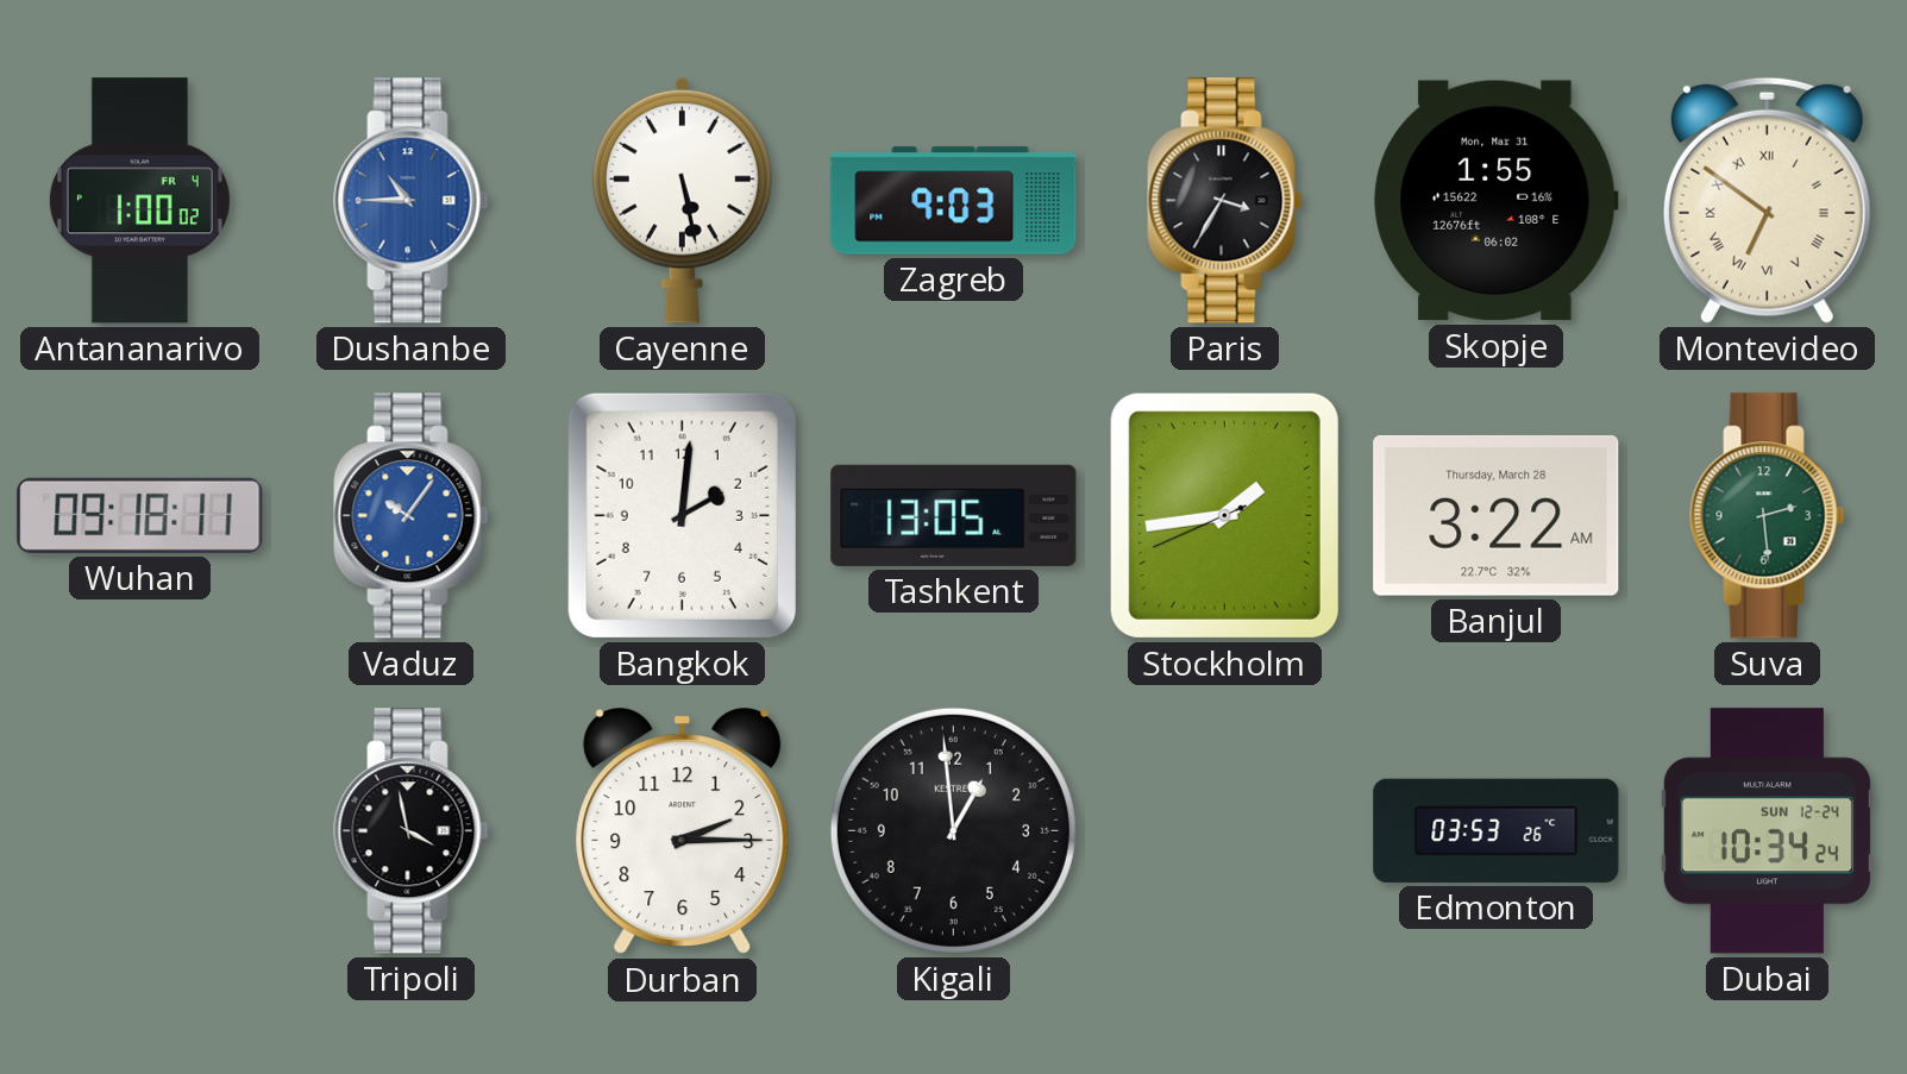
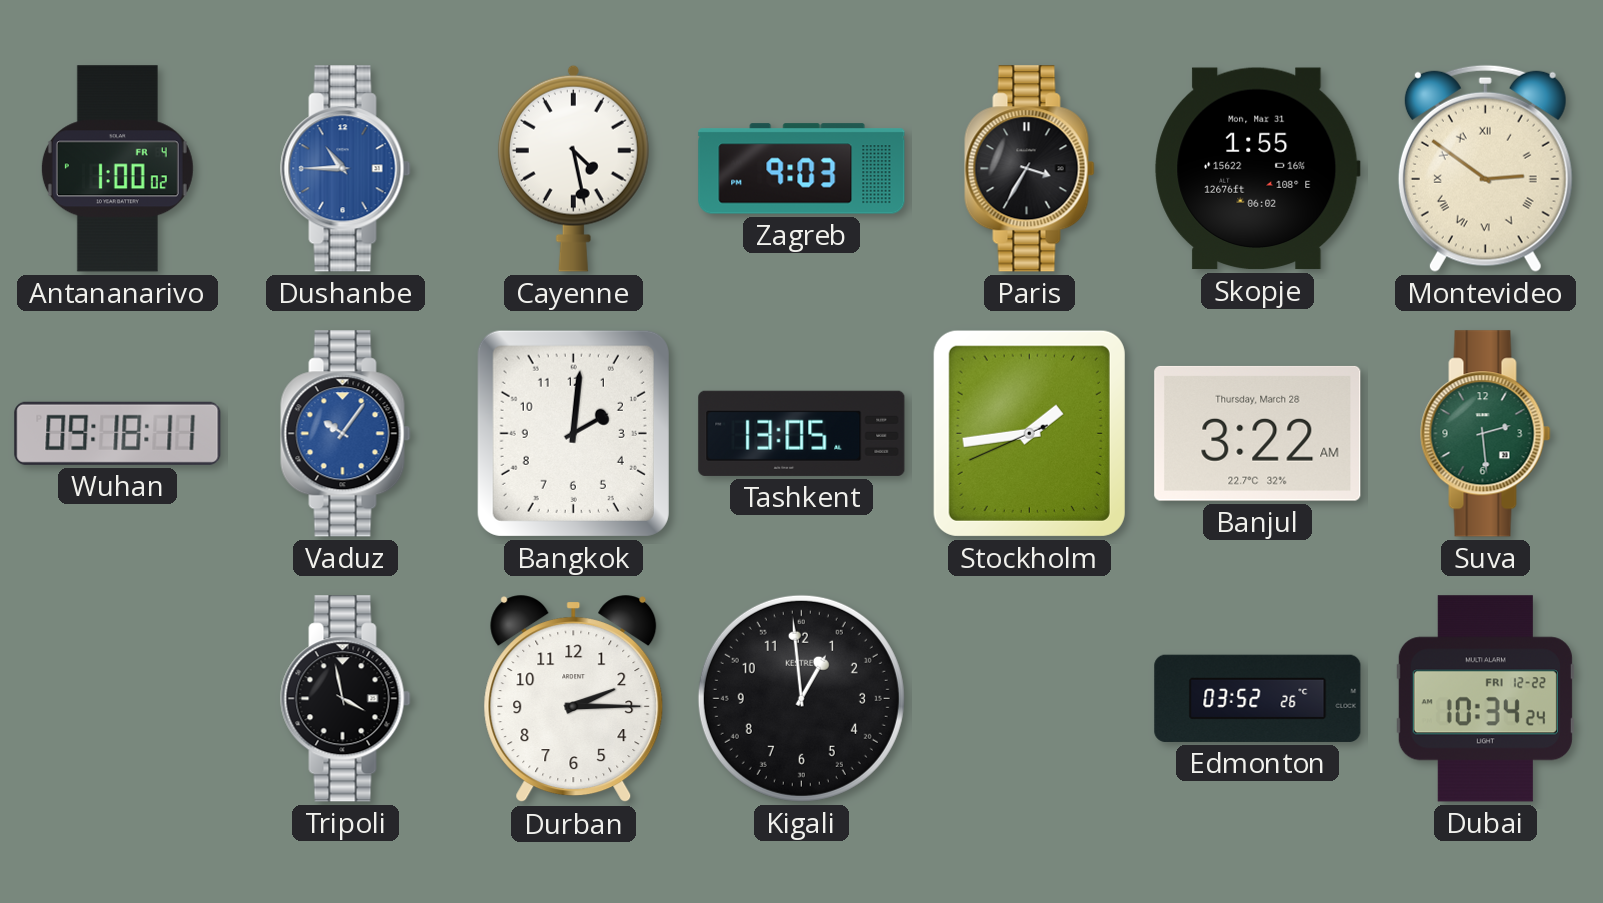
Cayenne: 5:28 -> 4:28
Montevideo: 6:51 -> 2:51
Edmonton: 03:53 -> 03:52
Dubai date: SUN 12-24 -> FRI 12-22
